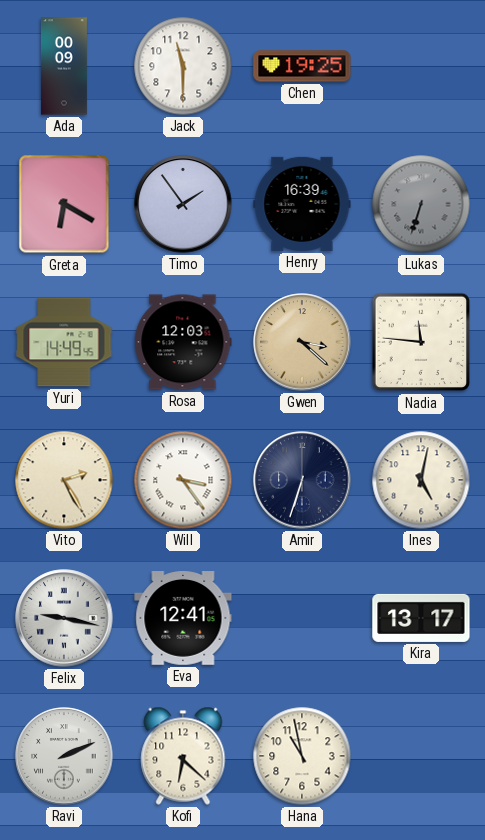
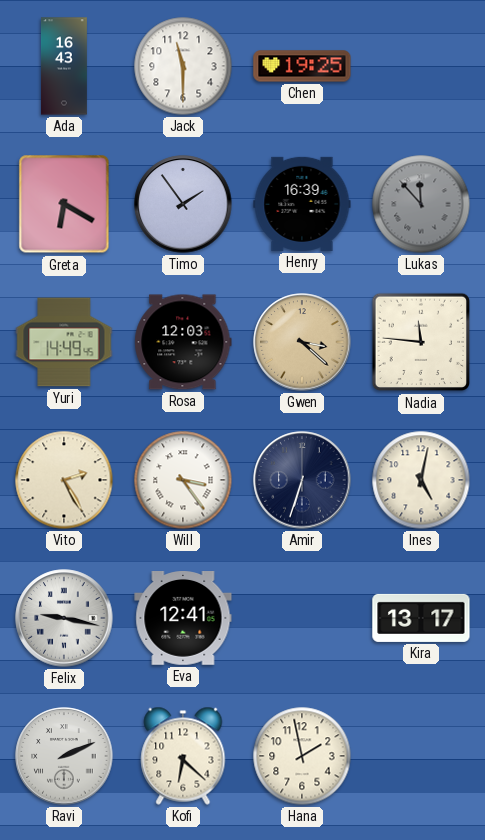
Ada: 00:09 -> 16:43
Lukas: 6:33 -> 11:53
Hana: 10:58 -> 1:58
